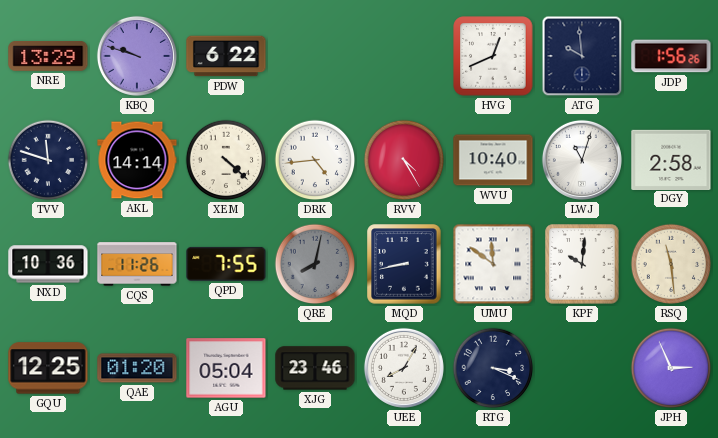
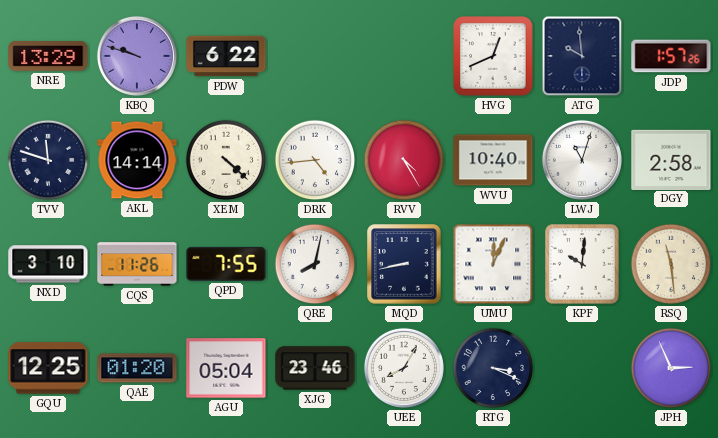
JDP: 1:56 -> 1:57
NXD: 10:36 -> 3:10
QRE dial: grey -> white
UMU: 11:51 -> 12:04
